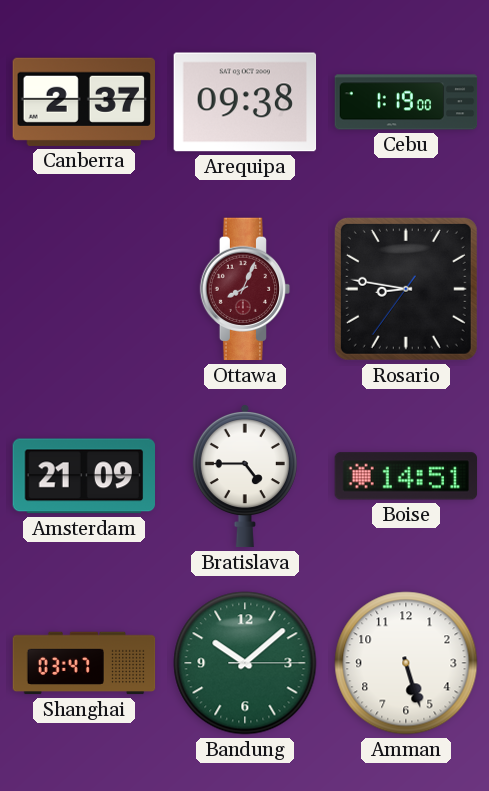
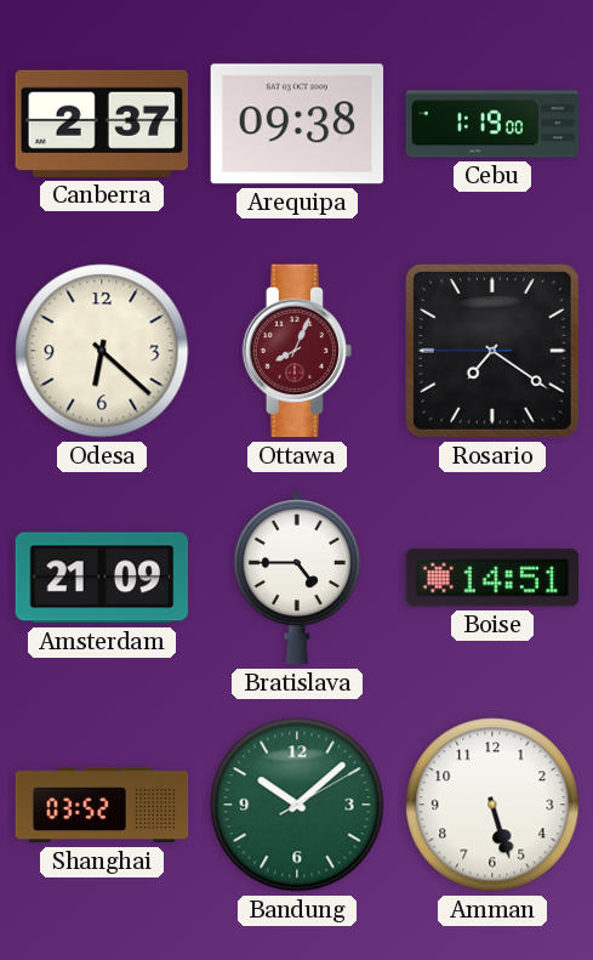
Odesa: none -> 6:22
Rosario: 8:46 -> 7:20
Shanghai: 03:47 -> 03:52
Bandung: 10:08:15 -> 10:08:10
